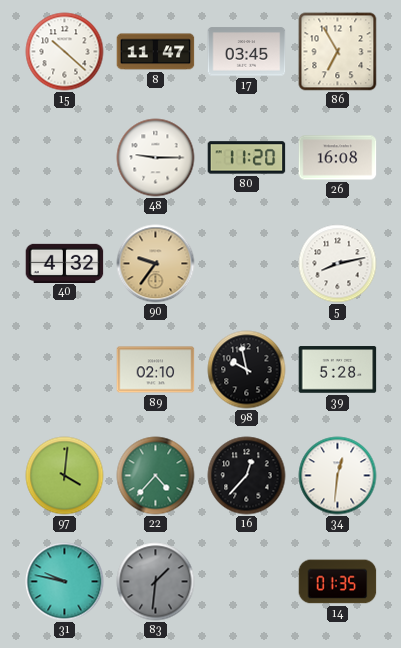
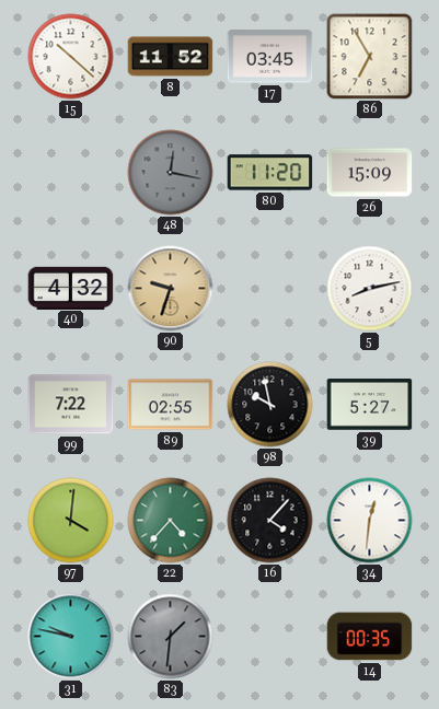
8: 11:47 -> 11:52
48: 9:15 -> 12:17
48 dial: white -> grey
26: 16:08 -> 15:09
90: 9:36 -> 9:33
99: none -> 7:22
89: 02:10 -> 02:55
39: 5:28 -> 5:27
16: 12:37 -> 4:07
14: 01:35 -> 00:35
